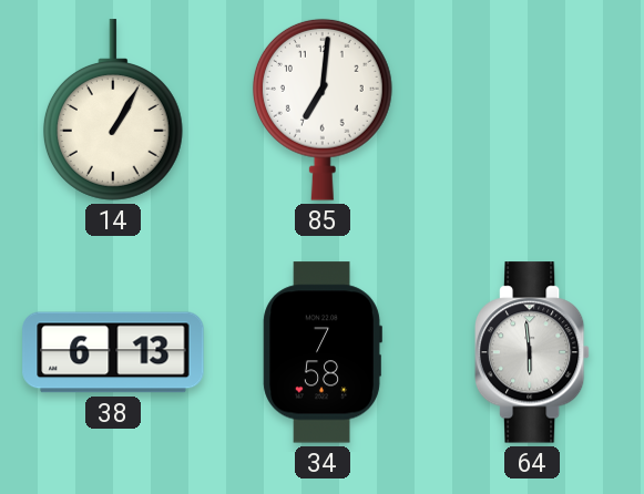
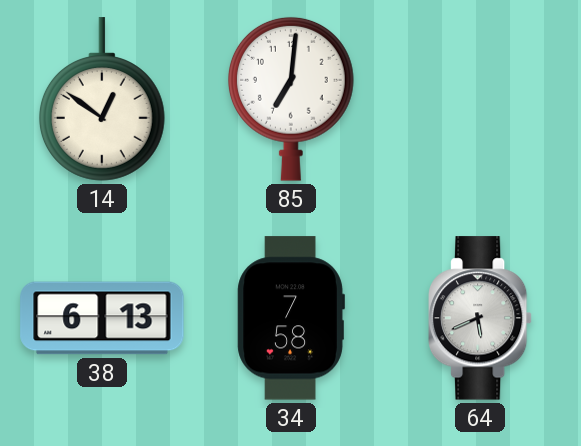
14: 1:05 -> 12:51
64: 5:59 -> 5:41
